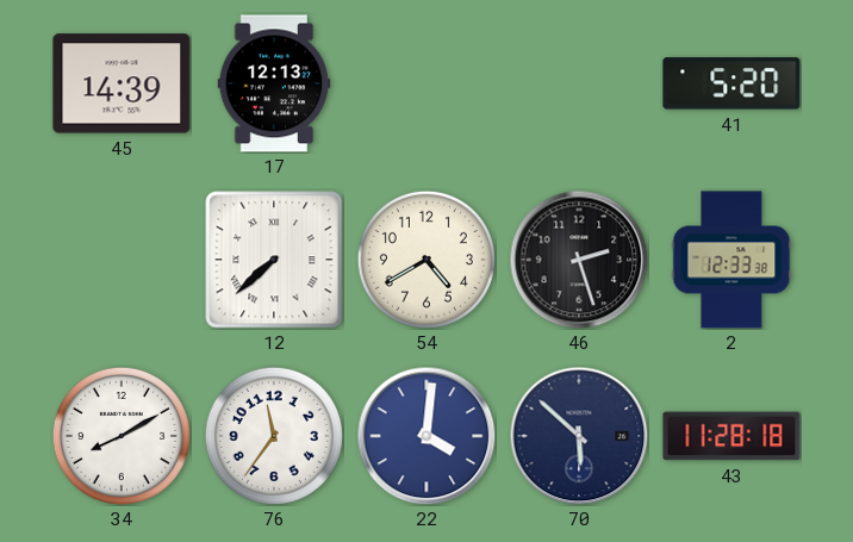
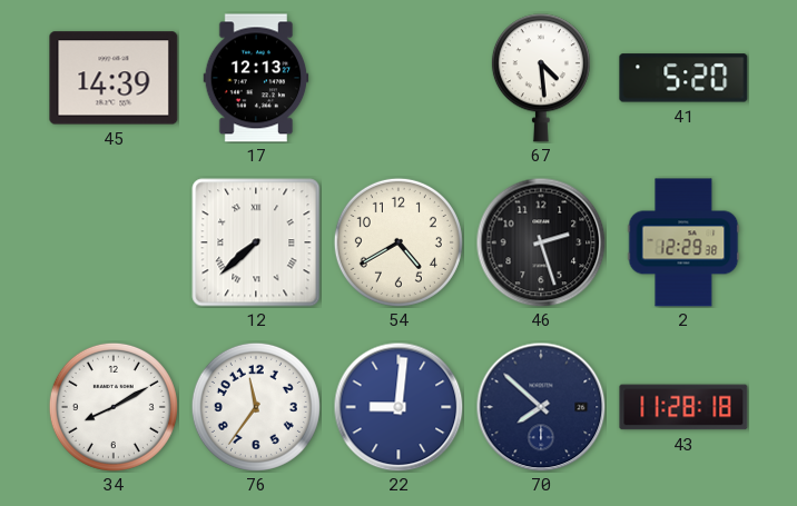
67: none -> 4:29
2: 12:33 -> 12:29
22: 4:01 -> 9:01
70: 5:52 -> 7:52
